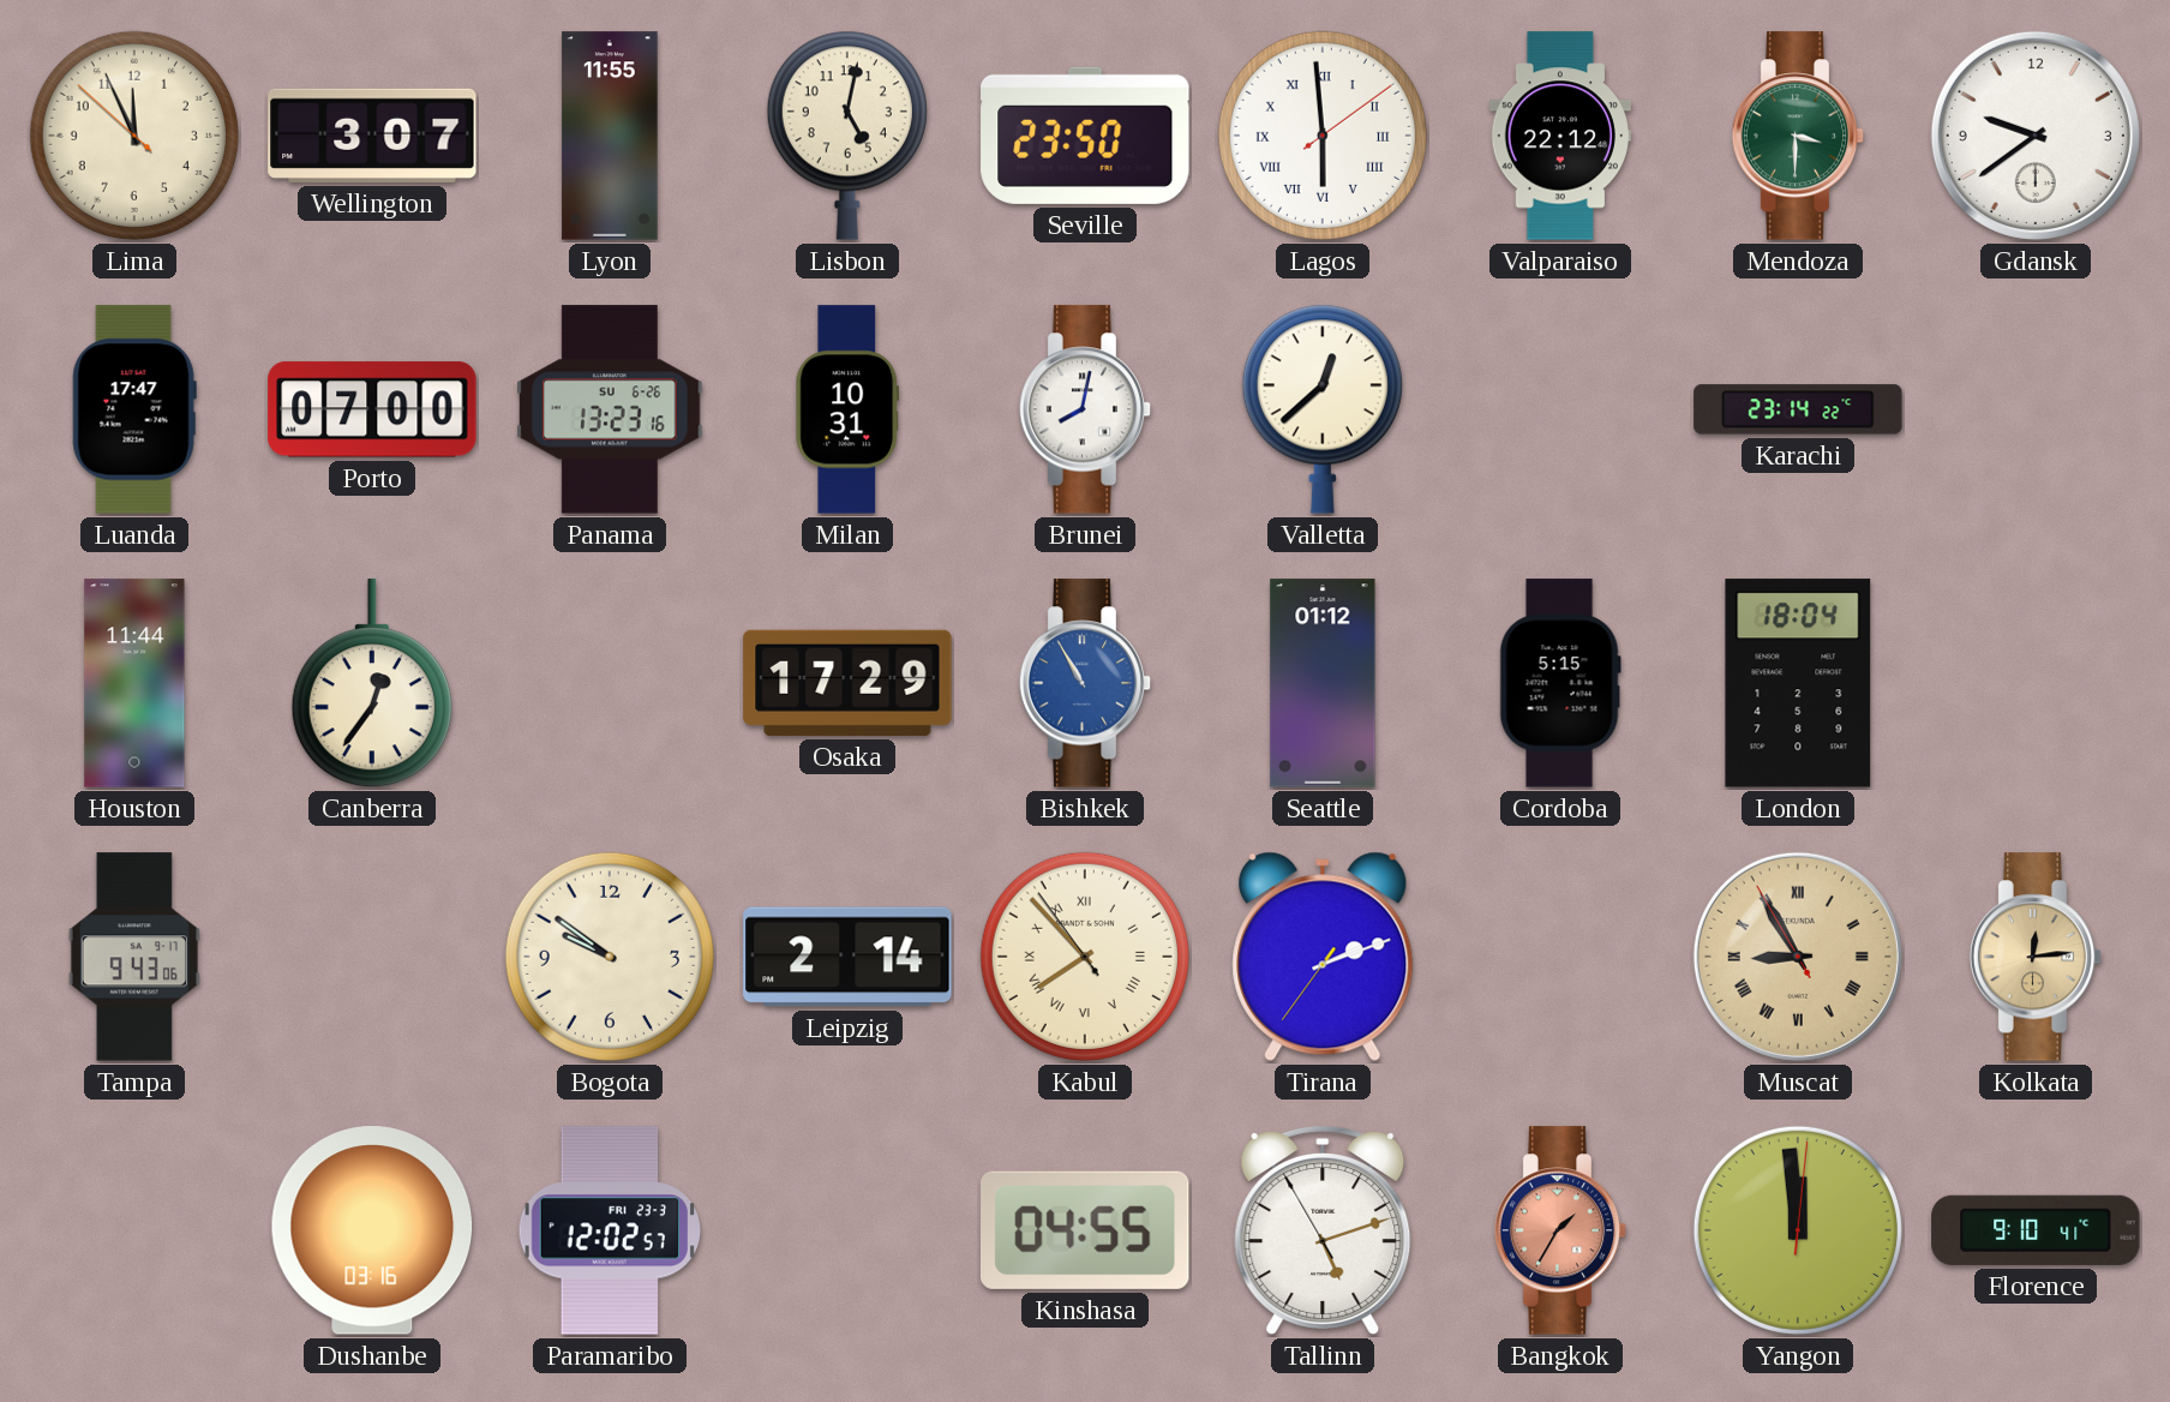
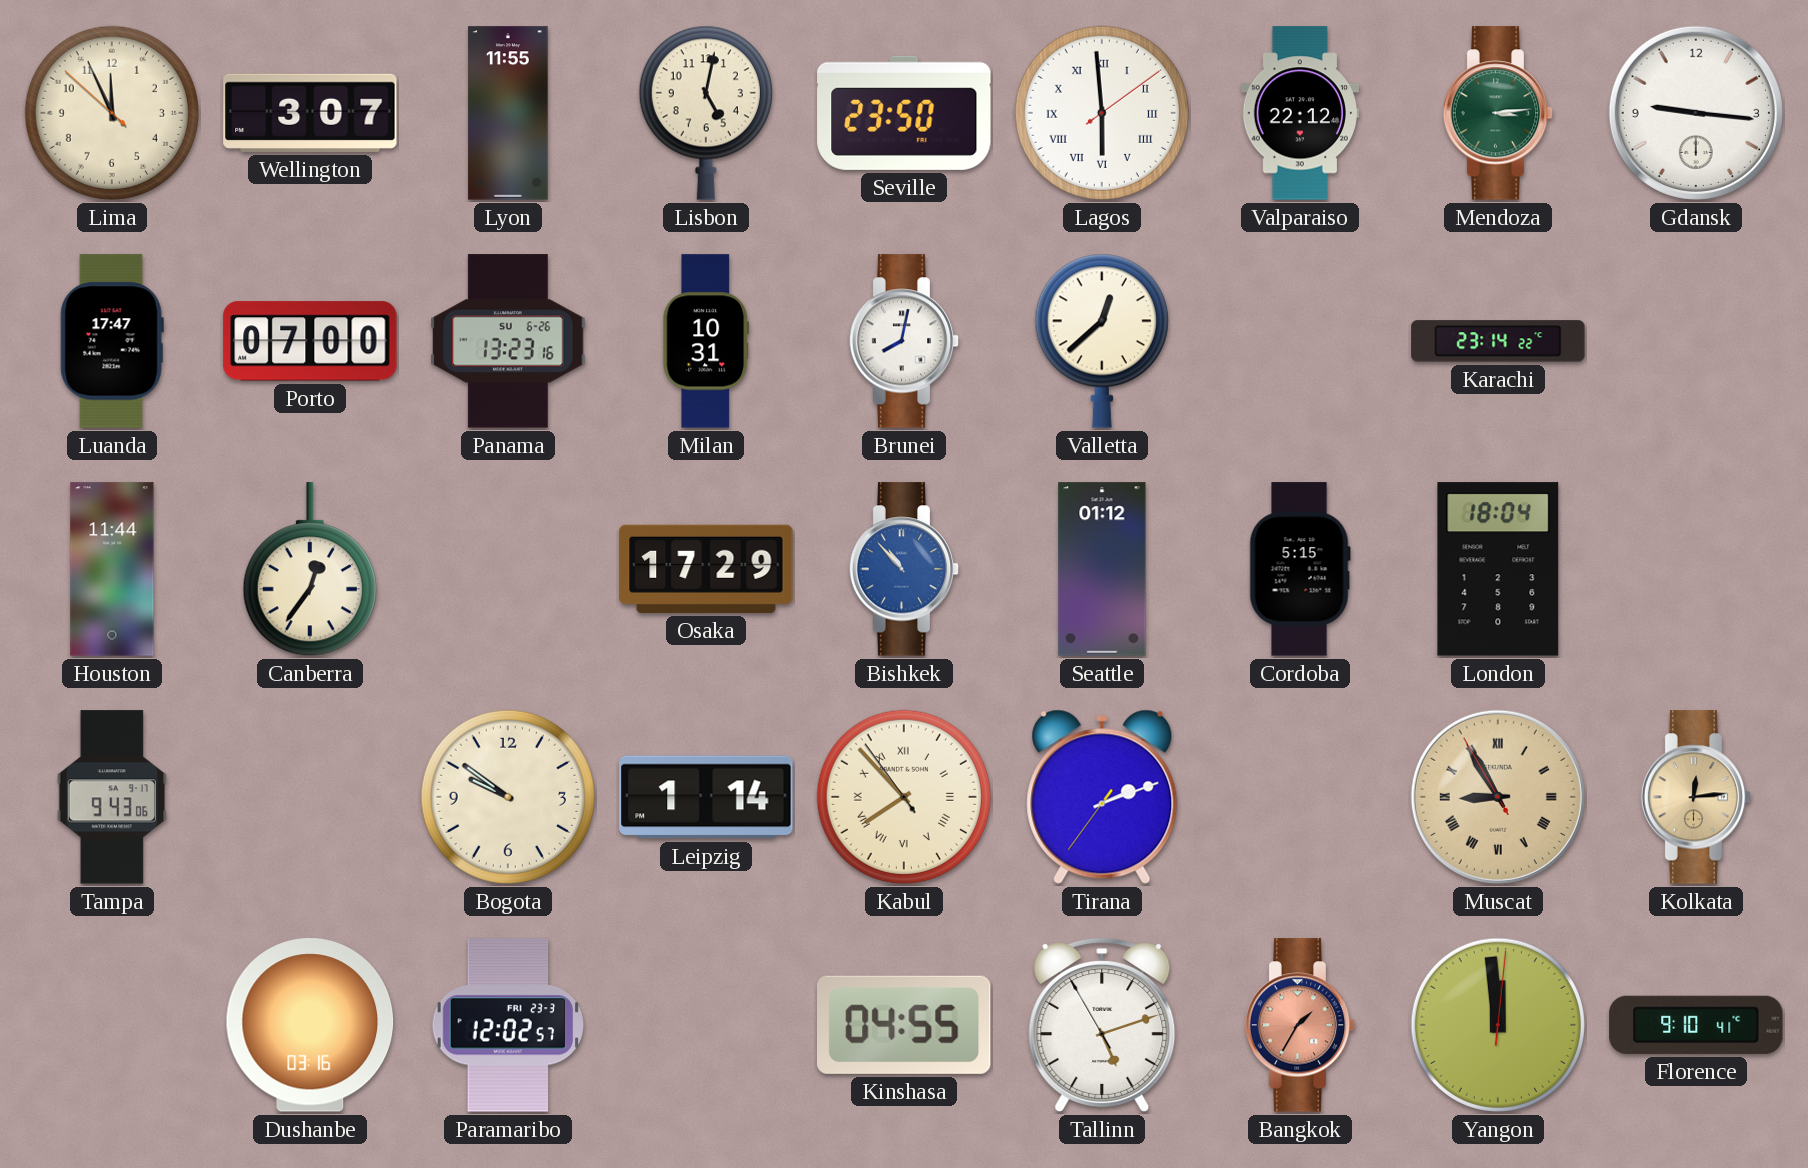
Mendoza: 3:30 -> 3:14
Gdansk: 9:39 -> 9:16
Bishkek: 10:55 -> 10:53
Leipzig: 2:14 -> 1:14
